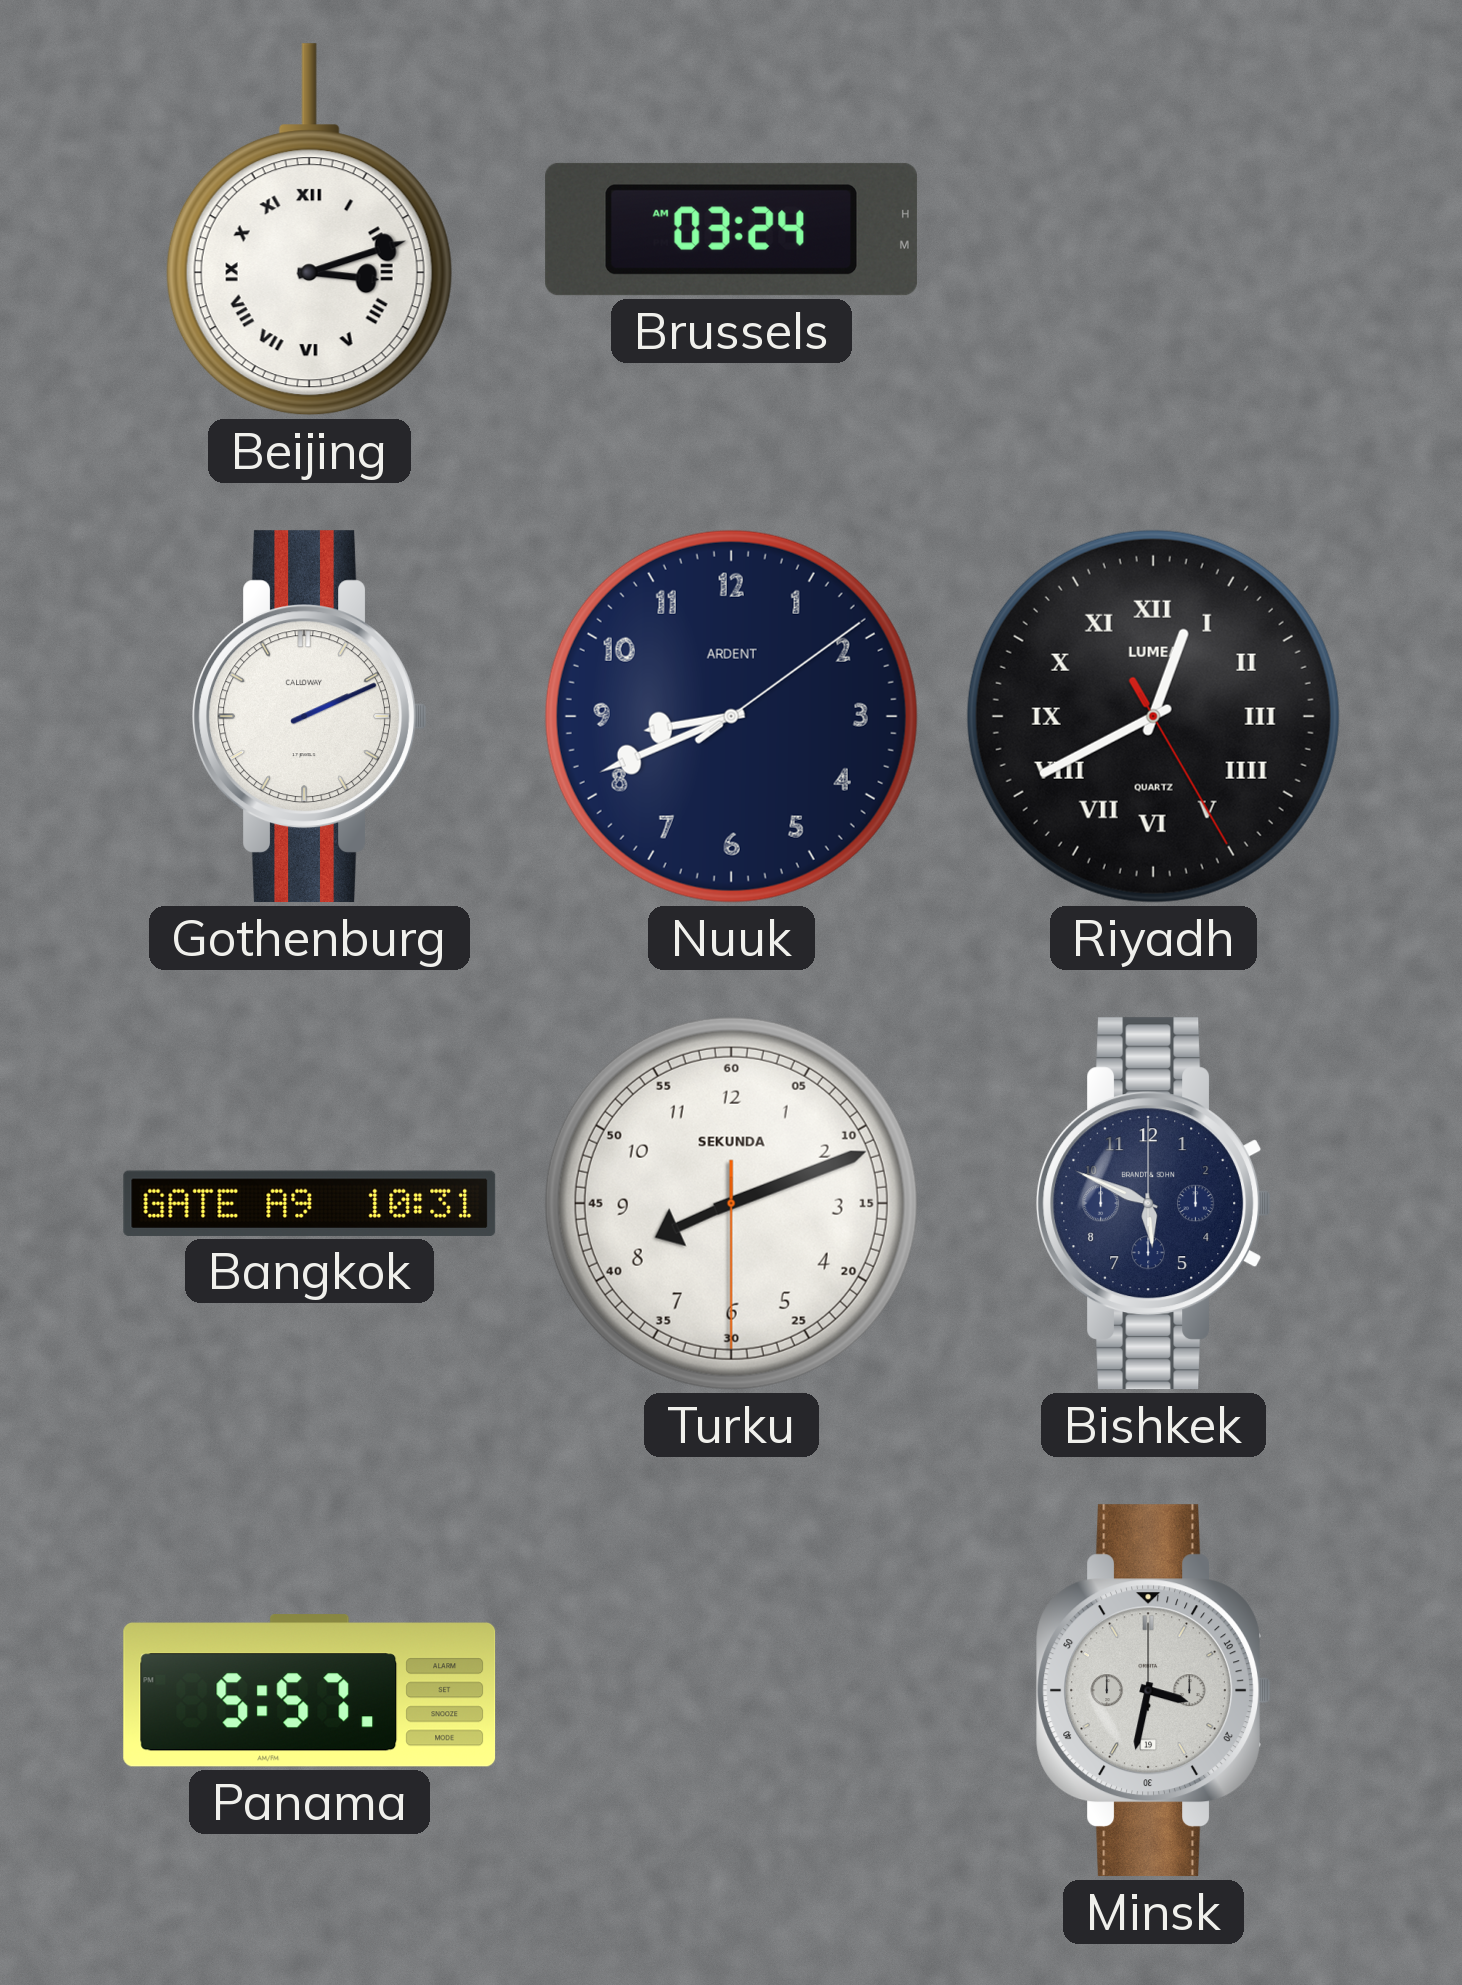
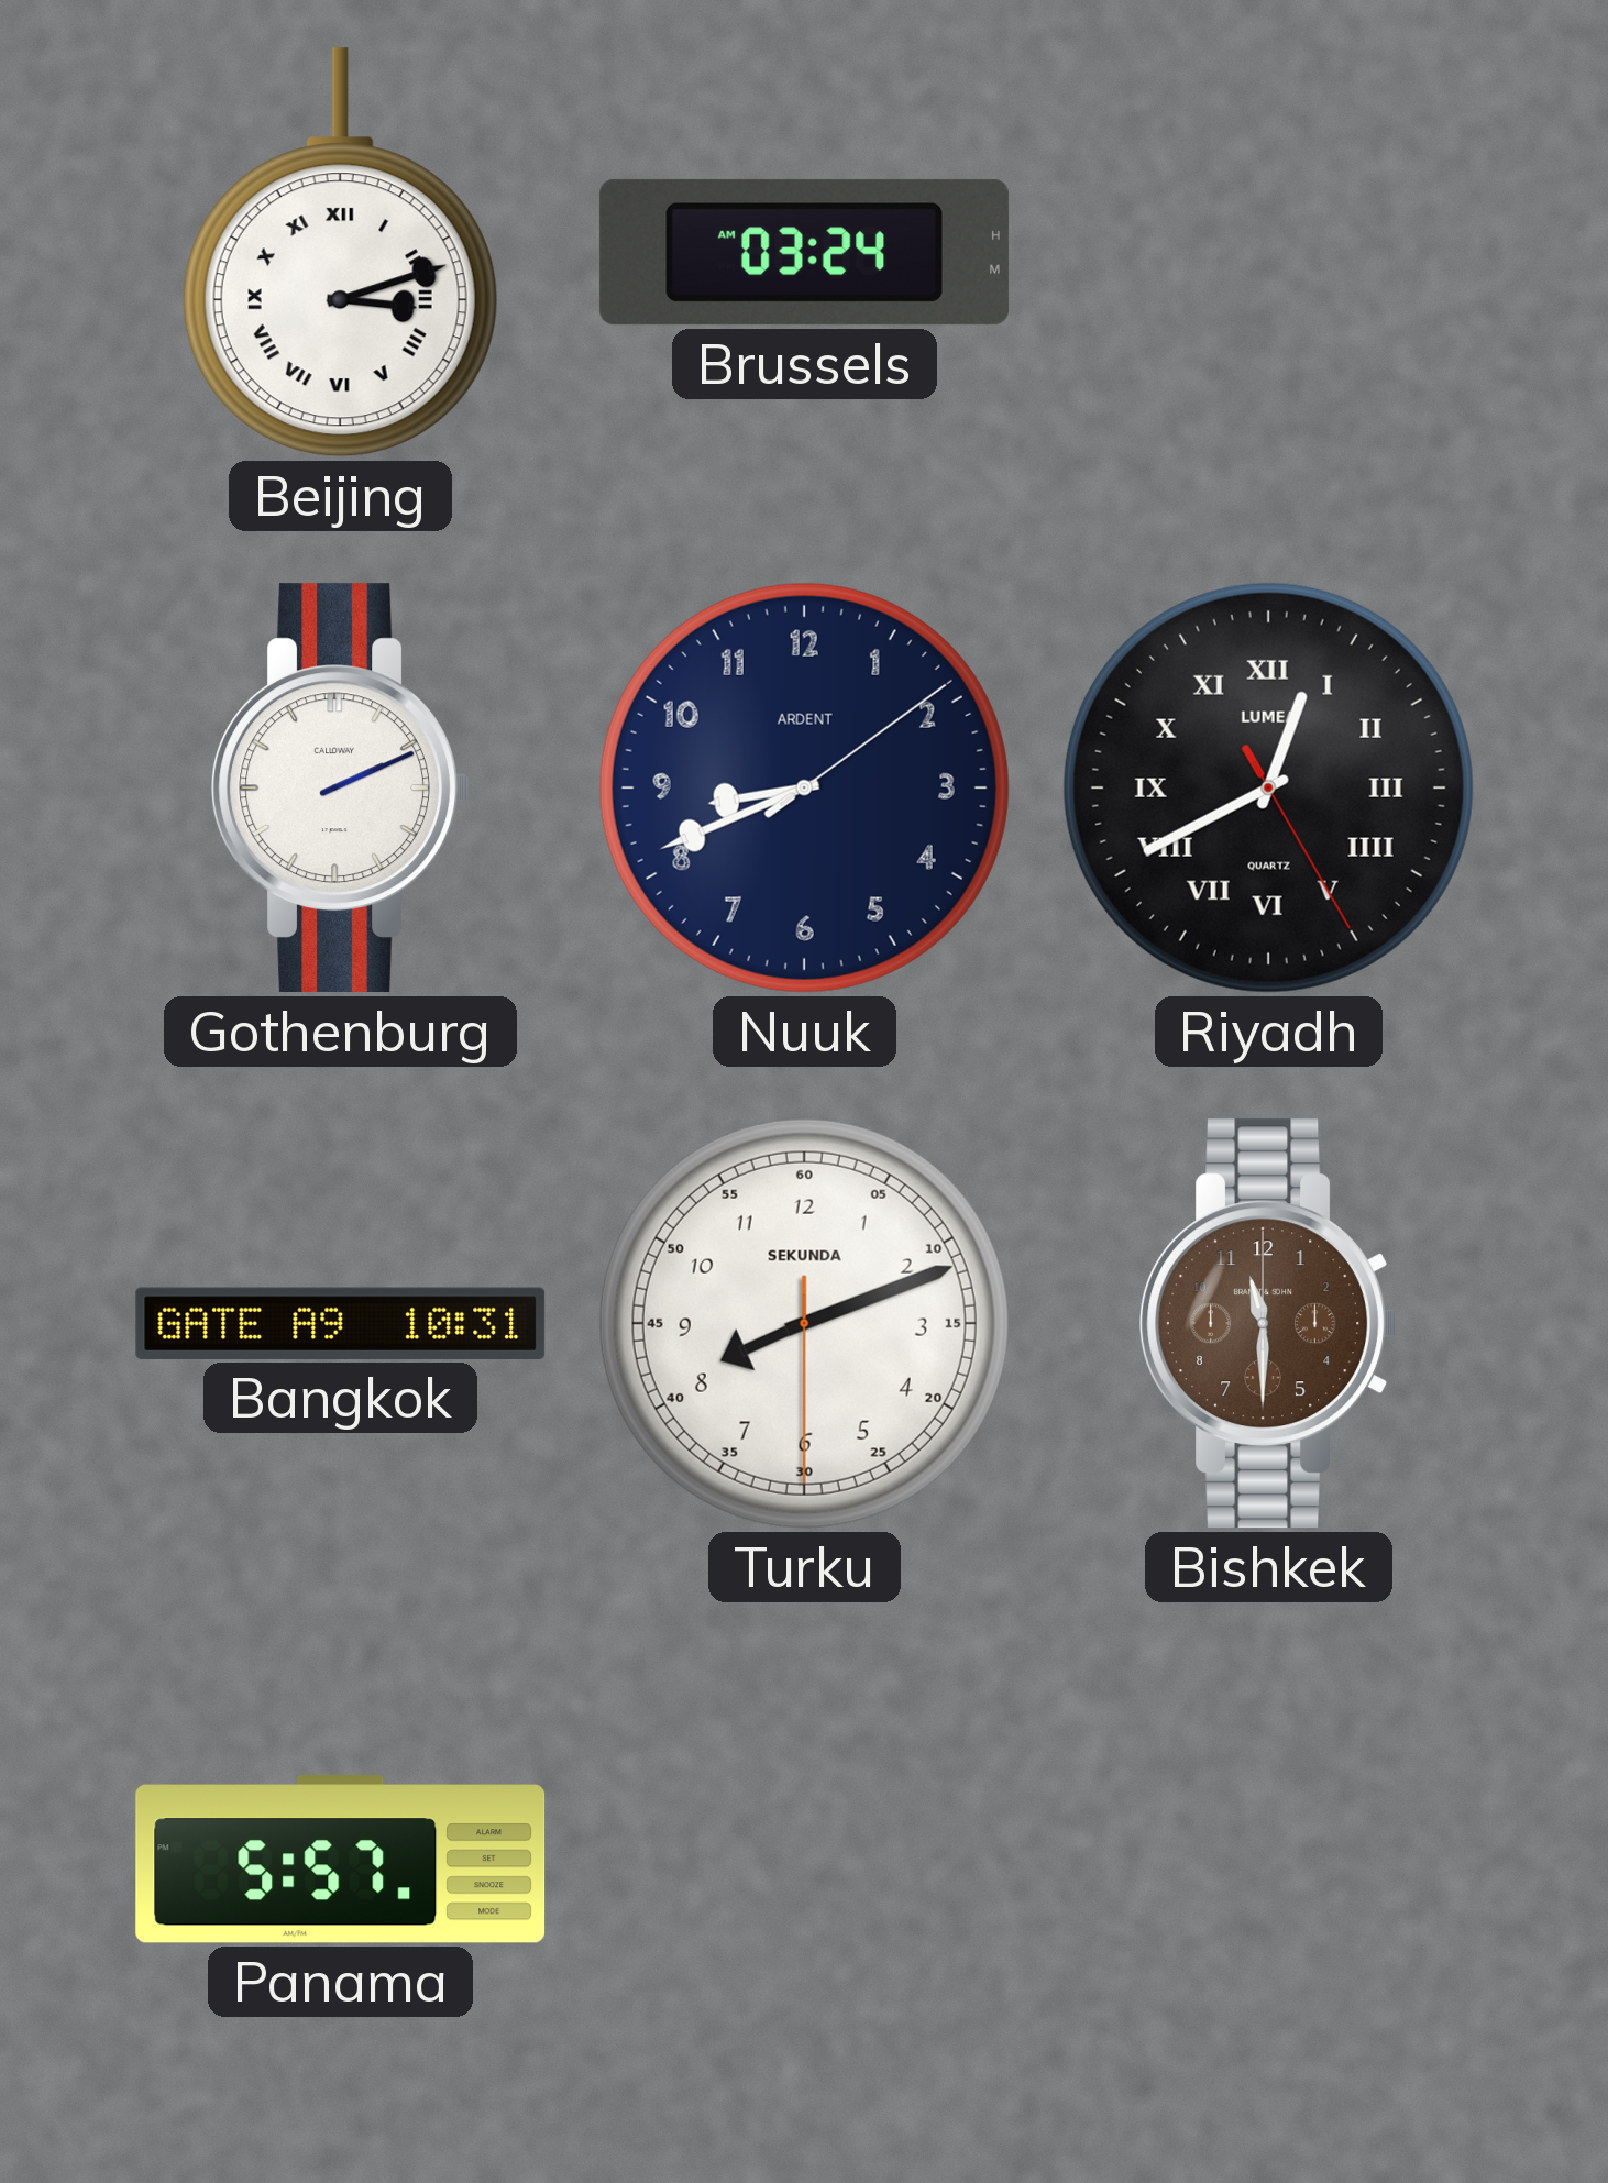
Bishkek: 5:49 -> 11:30
Bishkek dial: navy -> brown
Minsk: 3:32 -> none
